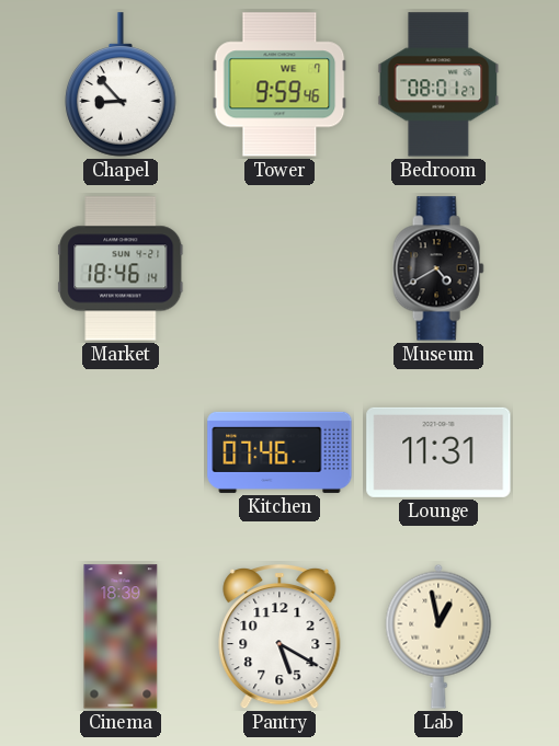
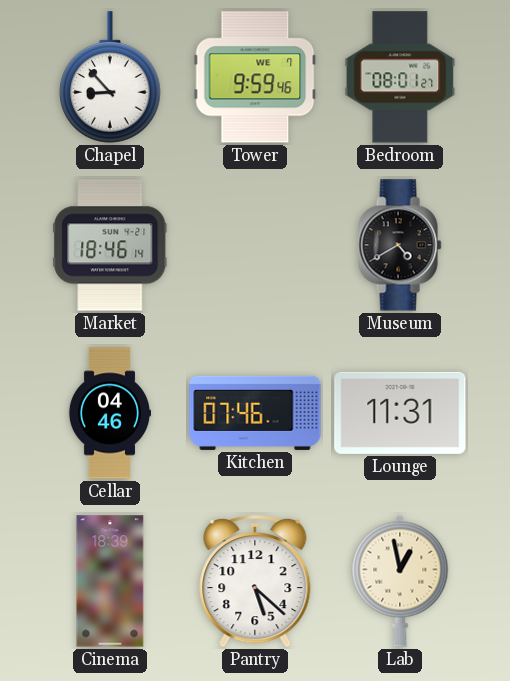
Cellar: none -> 04:46
Pantry: 5:20 -> 5:22
